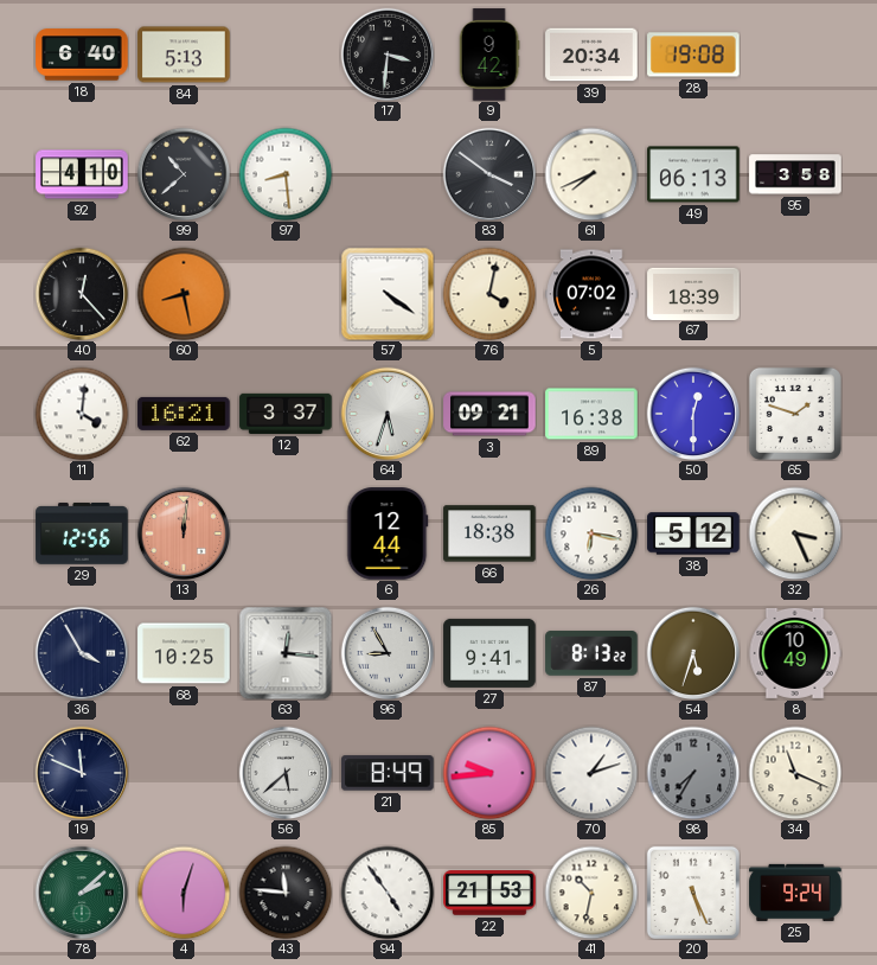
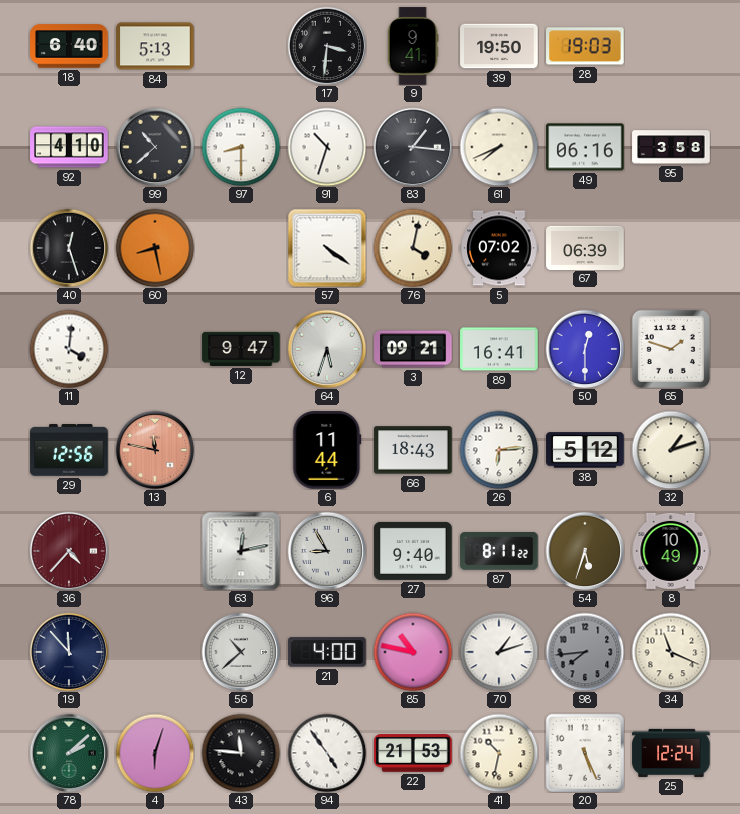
9: 9:42 -> 9:41
39: 20:34 -> 19:50
28: 19:08 -> 19:03
97: 8:29 -> 8:30
91: none -> 10:33
83: 3:51 -> 1:16
49: 06:13 -> 06:16
40: 12:23 -> 12:27
67: 18:39 -> 06:39
62: 16:21 -> none
12: 3:37 -> 9:47
89: 16:38 -> 16:41
13: 12:01 -> 11:47
6: 12:44 -> 11:44
66: 18:38 -> 18:43
26: 6:17 -> 6:14
32: 3:26 -> 1:12
36: 3:55 -> 4:37
36 dial: navy -> burgundy
68: 10:25 -> none
63: 12:16 -> 12:13
27: 9:41 -> 9:40
87: 8:13 -> 8:11
19: 11:49 -> 11:53
56: 5:38 -> 10:38
21: 8:49 -> 4:00
85: 9:44 -> 10:47
98: 7:35 -> 7:44
25: 9:24 -> 12:24
